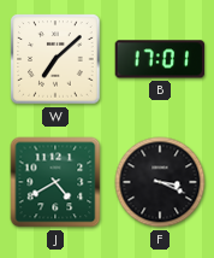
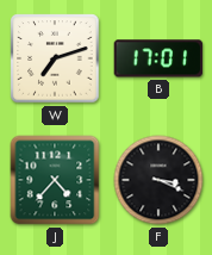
W: 7:08 -> 7:12
J: 4:40 -> 4:37
